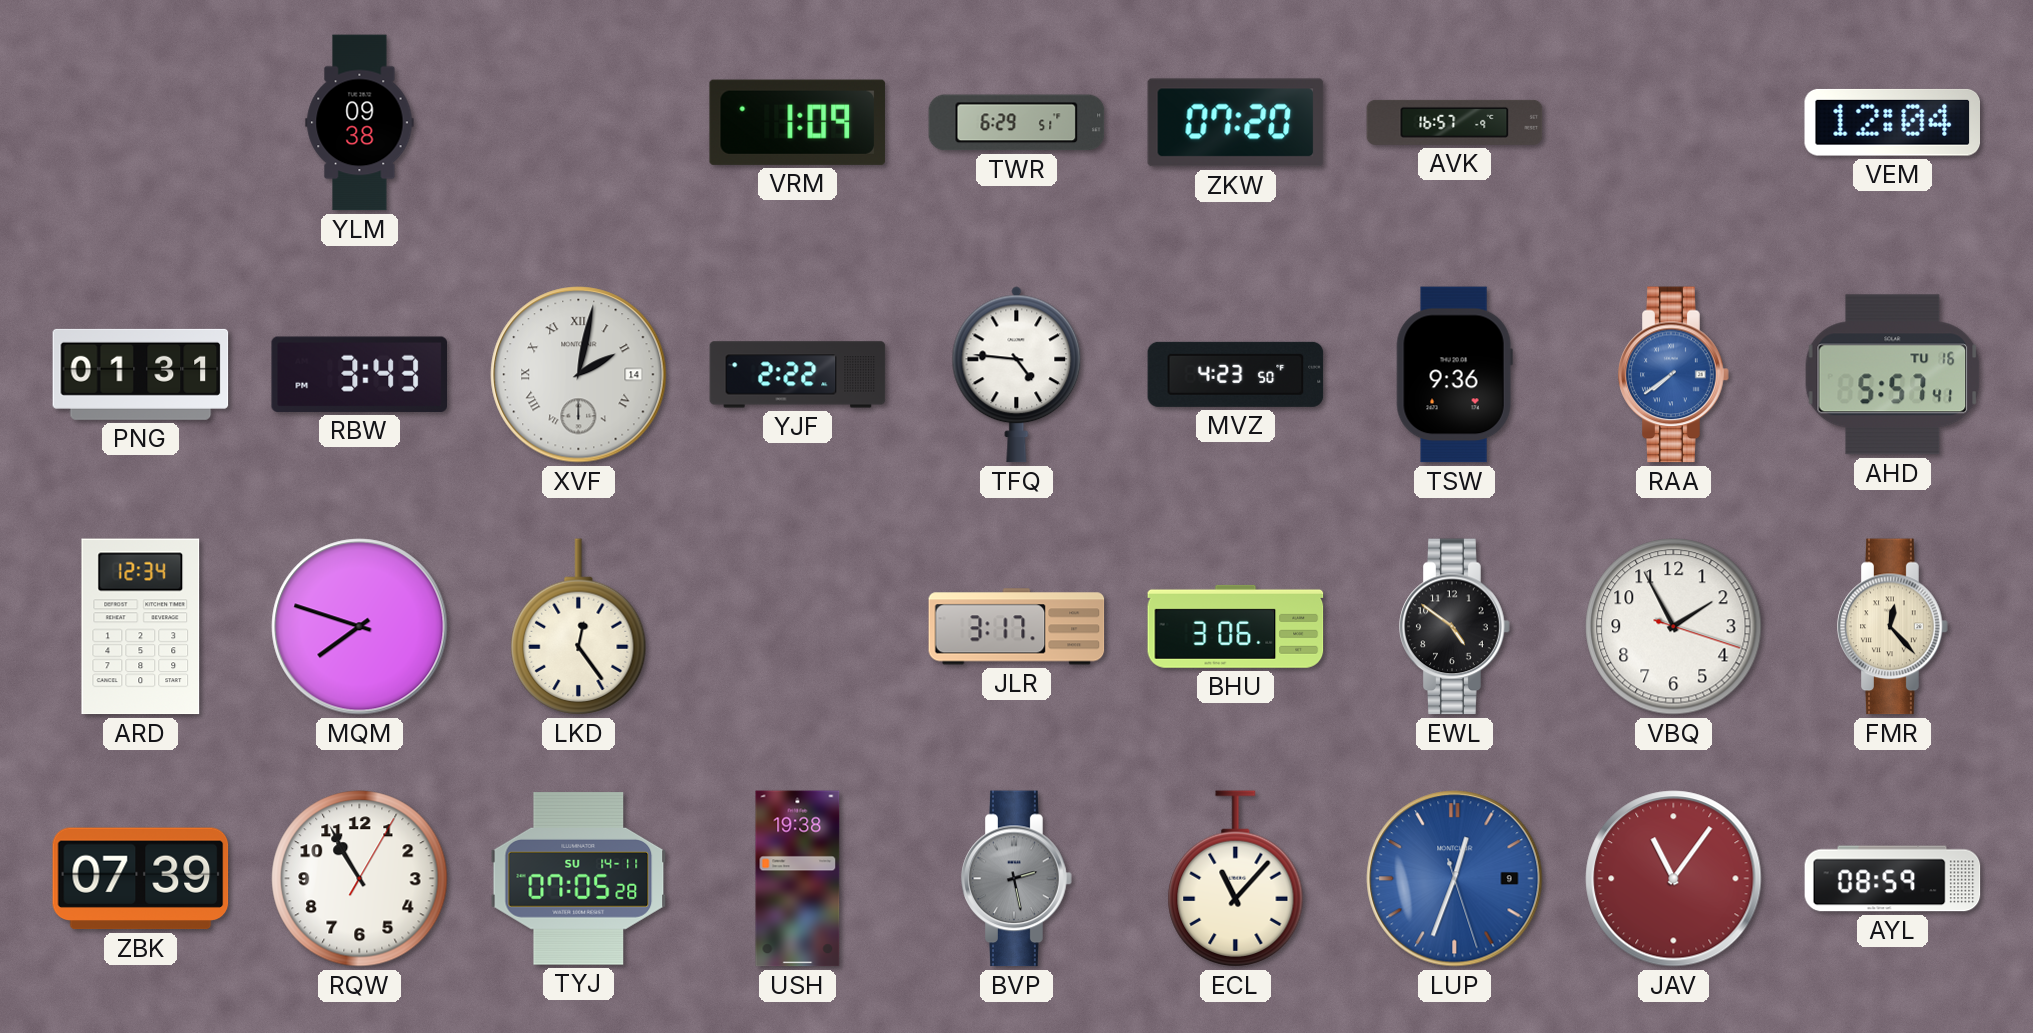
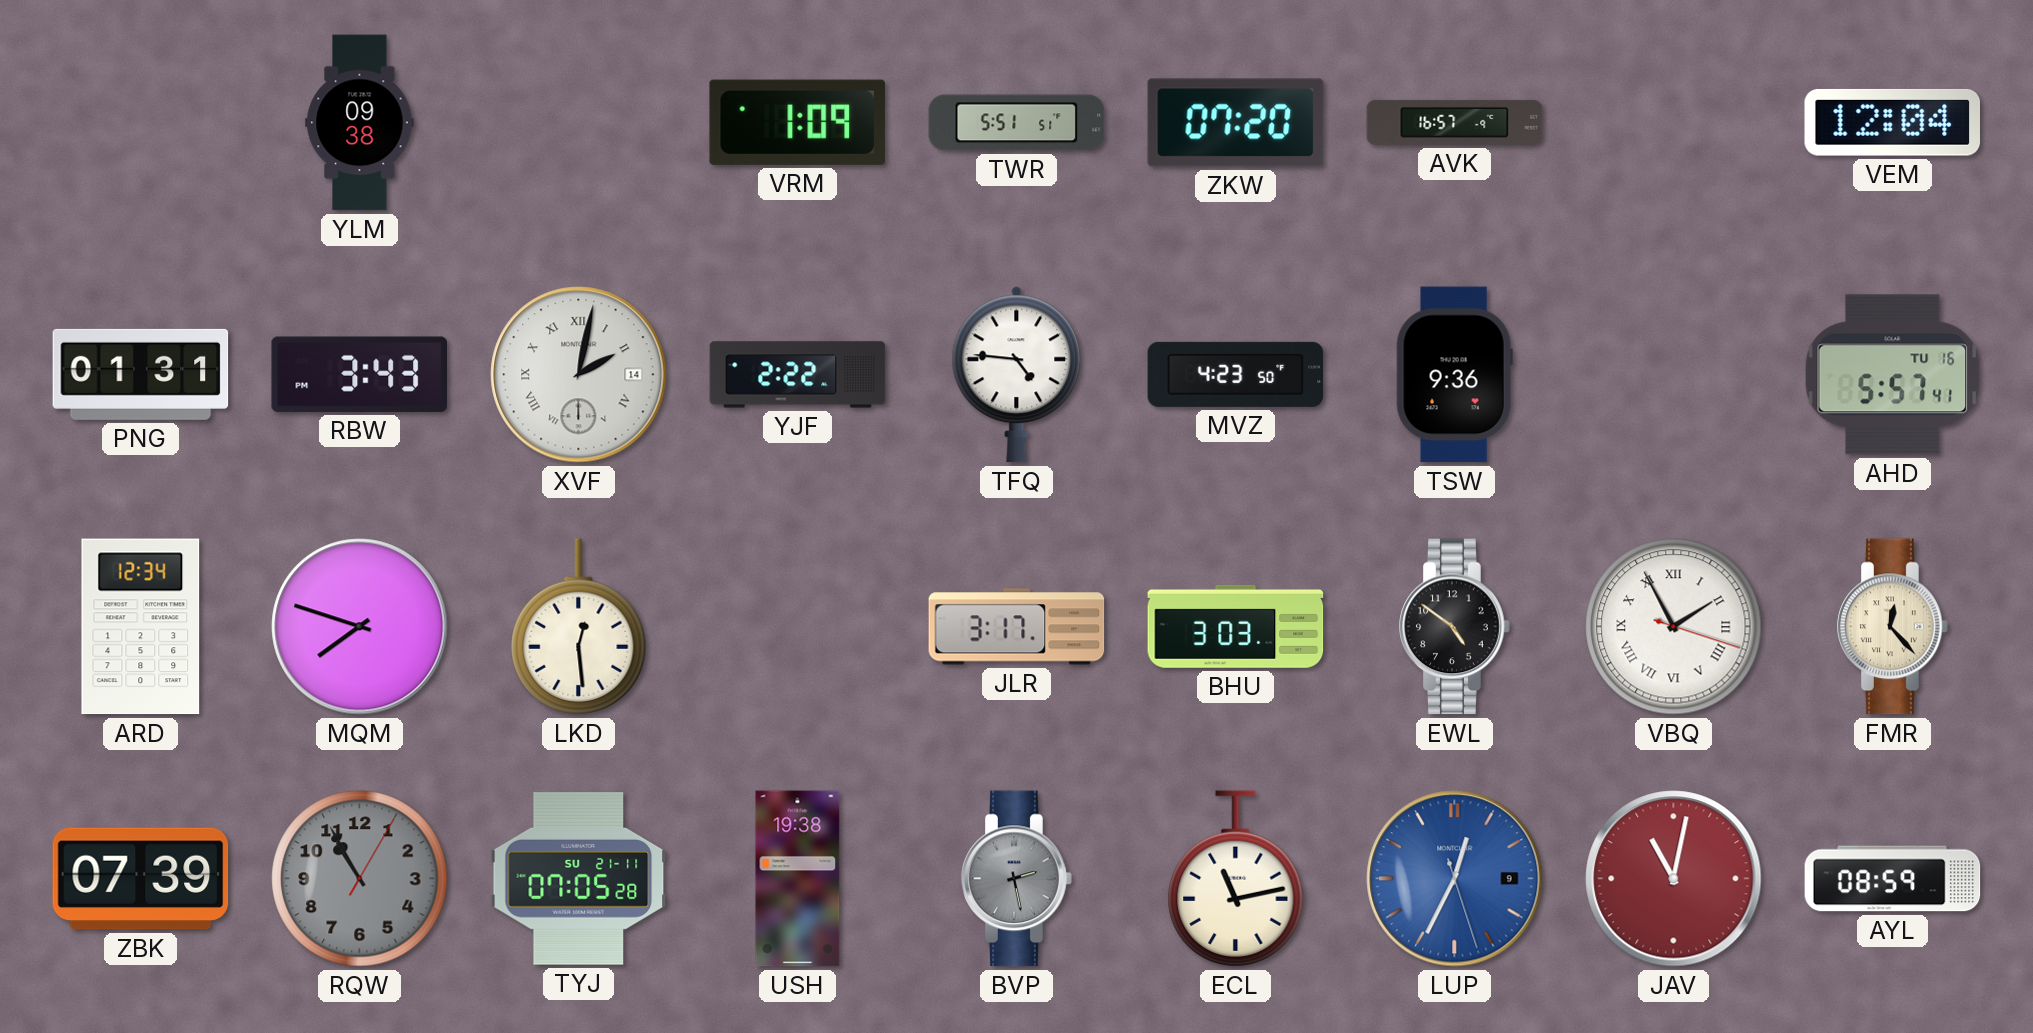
TWR: 6:29 -> 5:51
RAA: 7:39 -> none
LKD: 12:24 -> 12:29
BHU: 3:06 -> 3:03
VBQ numerals: Arabic -> Roman
RQW dial: white -> grey
TYJ date: SU 14-11 -> SU 21-11
ECL: 11:07 -> 11:13
LUP: 12:33 -> 12:34
JAV: 11:06 -> 11:02
